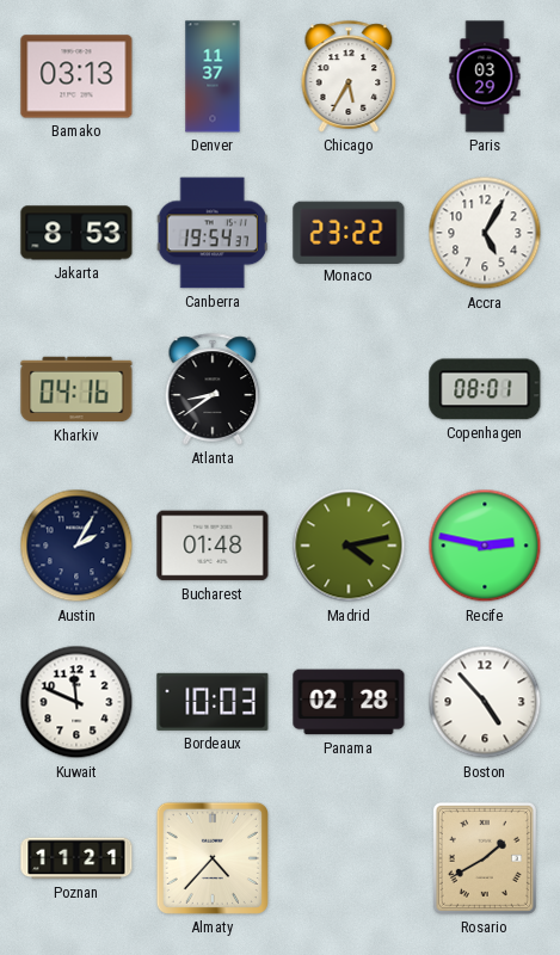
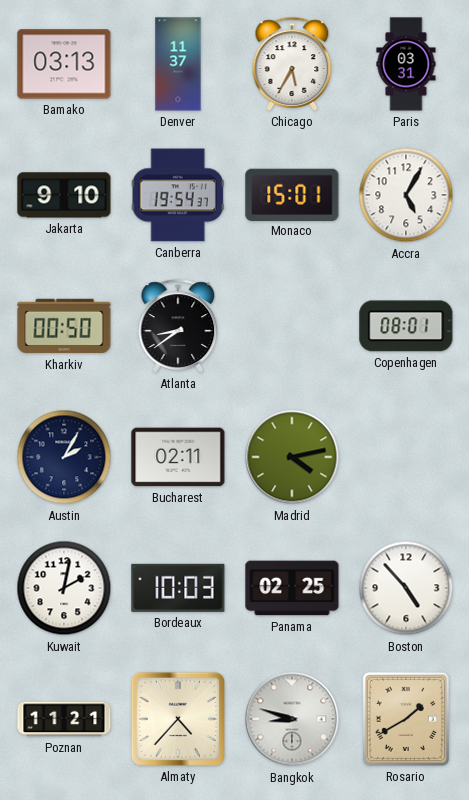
Paris: 03:29 -> 03:31
Jakarta: 8:53 -> 9:10
Monaco: 23:22 -> 15:01
Kharkiv: 04:16 -> 00:50
Bucharest: 01:48 -> 02:11
Recife: 2:47 -> none
Kuwait: 11:49 -> 2:02
Panama: 02:28 -> 02:25
Bangkok: none -> 8:48
